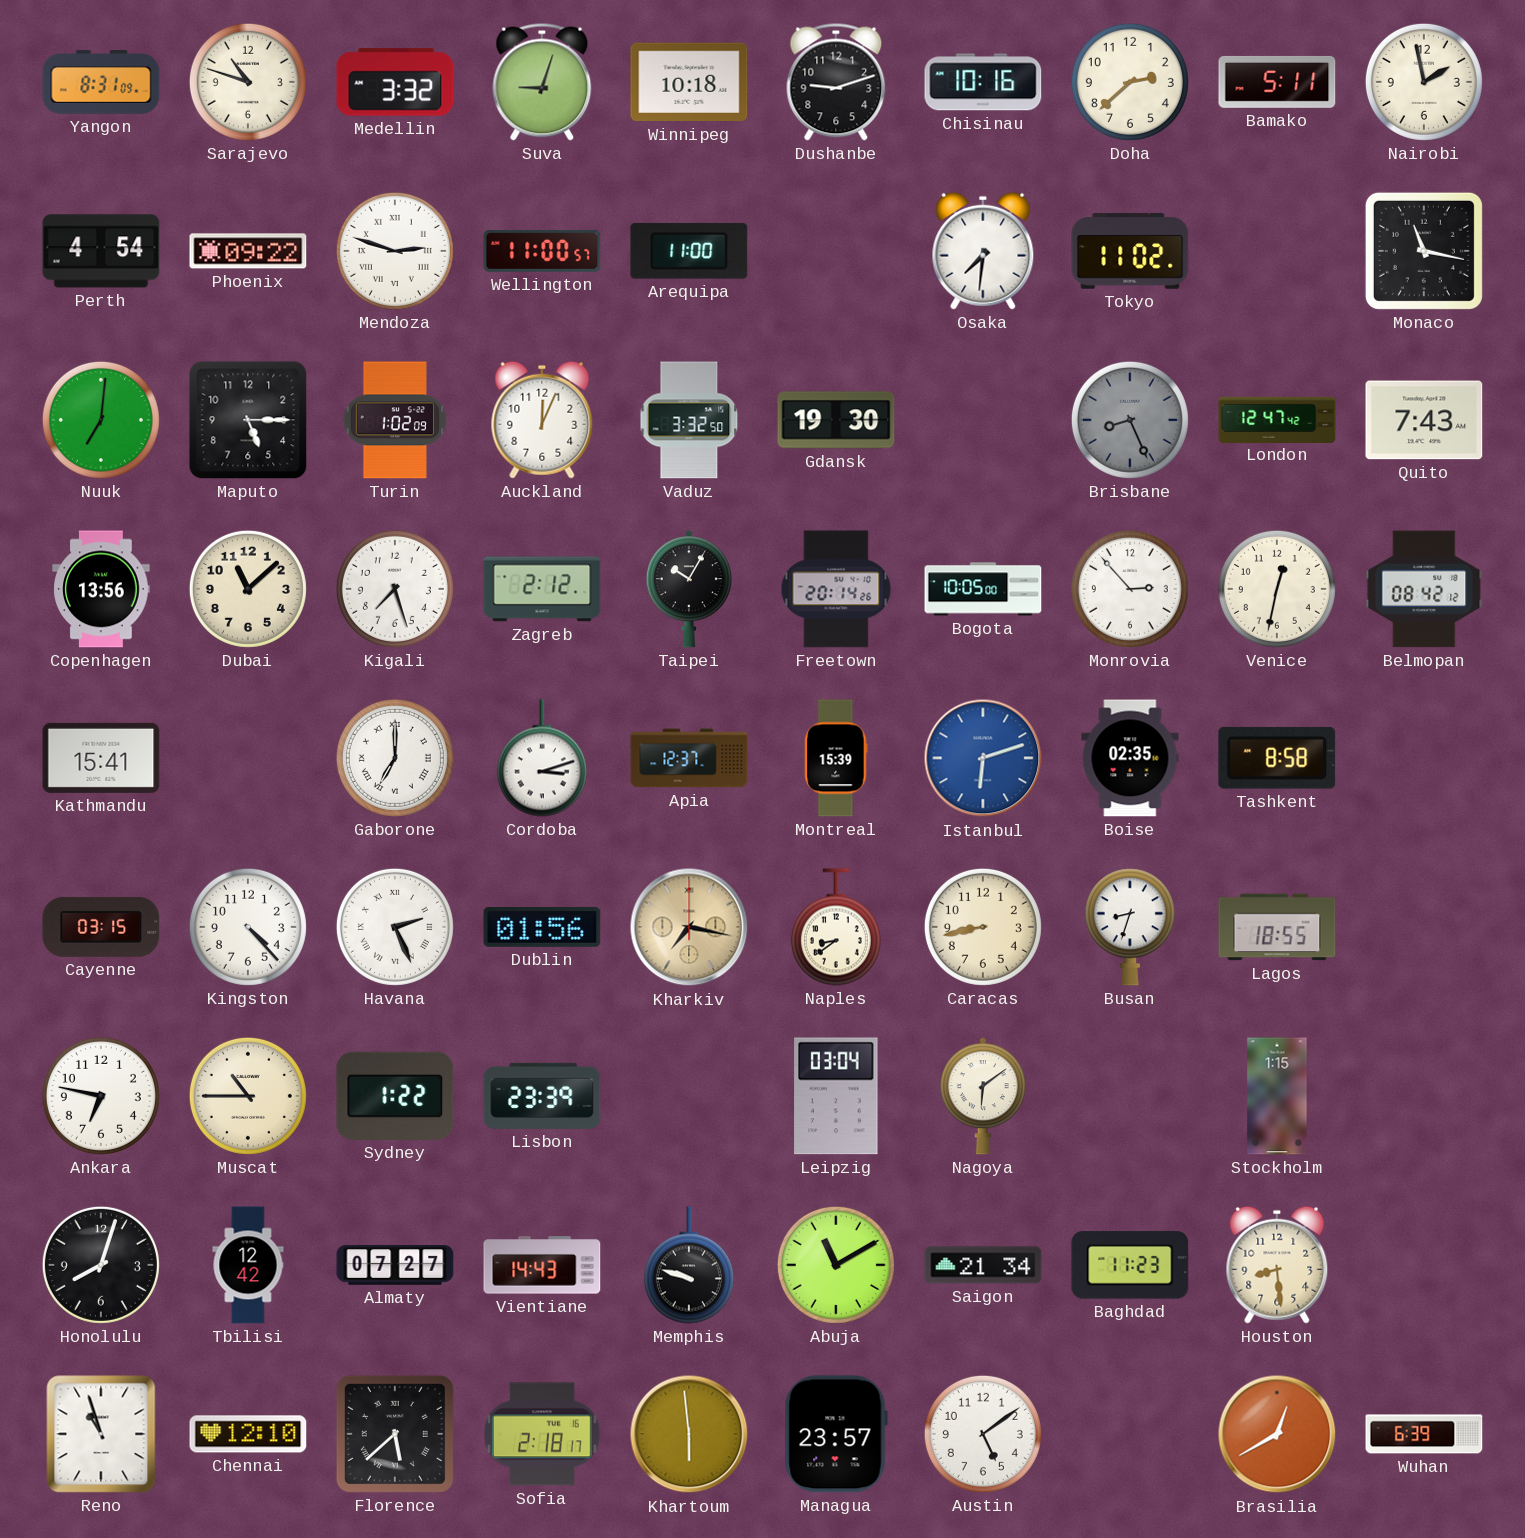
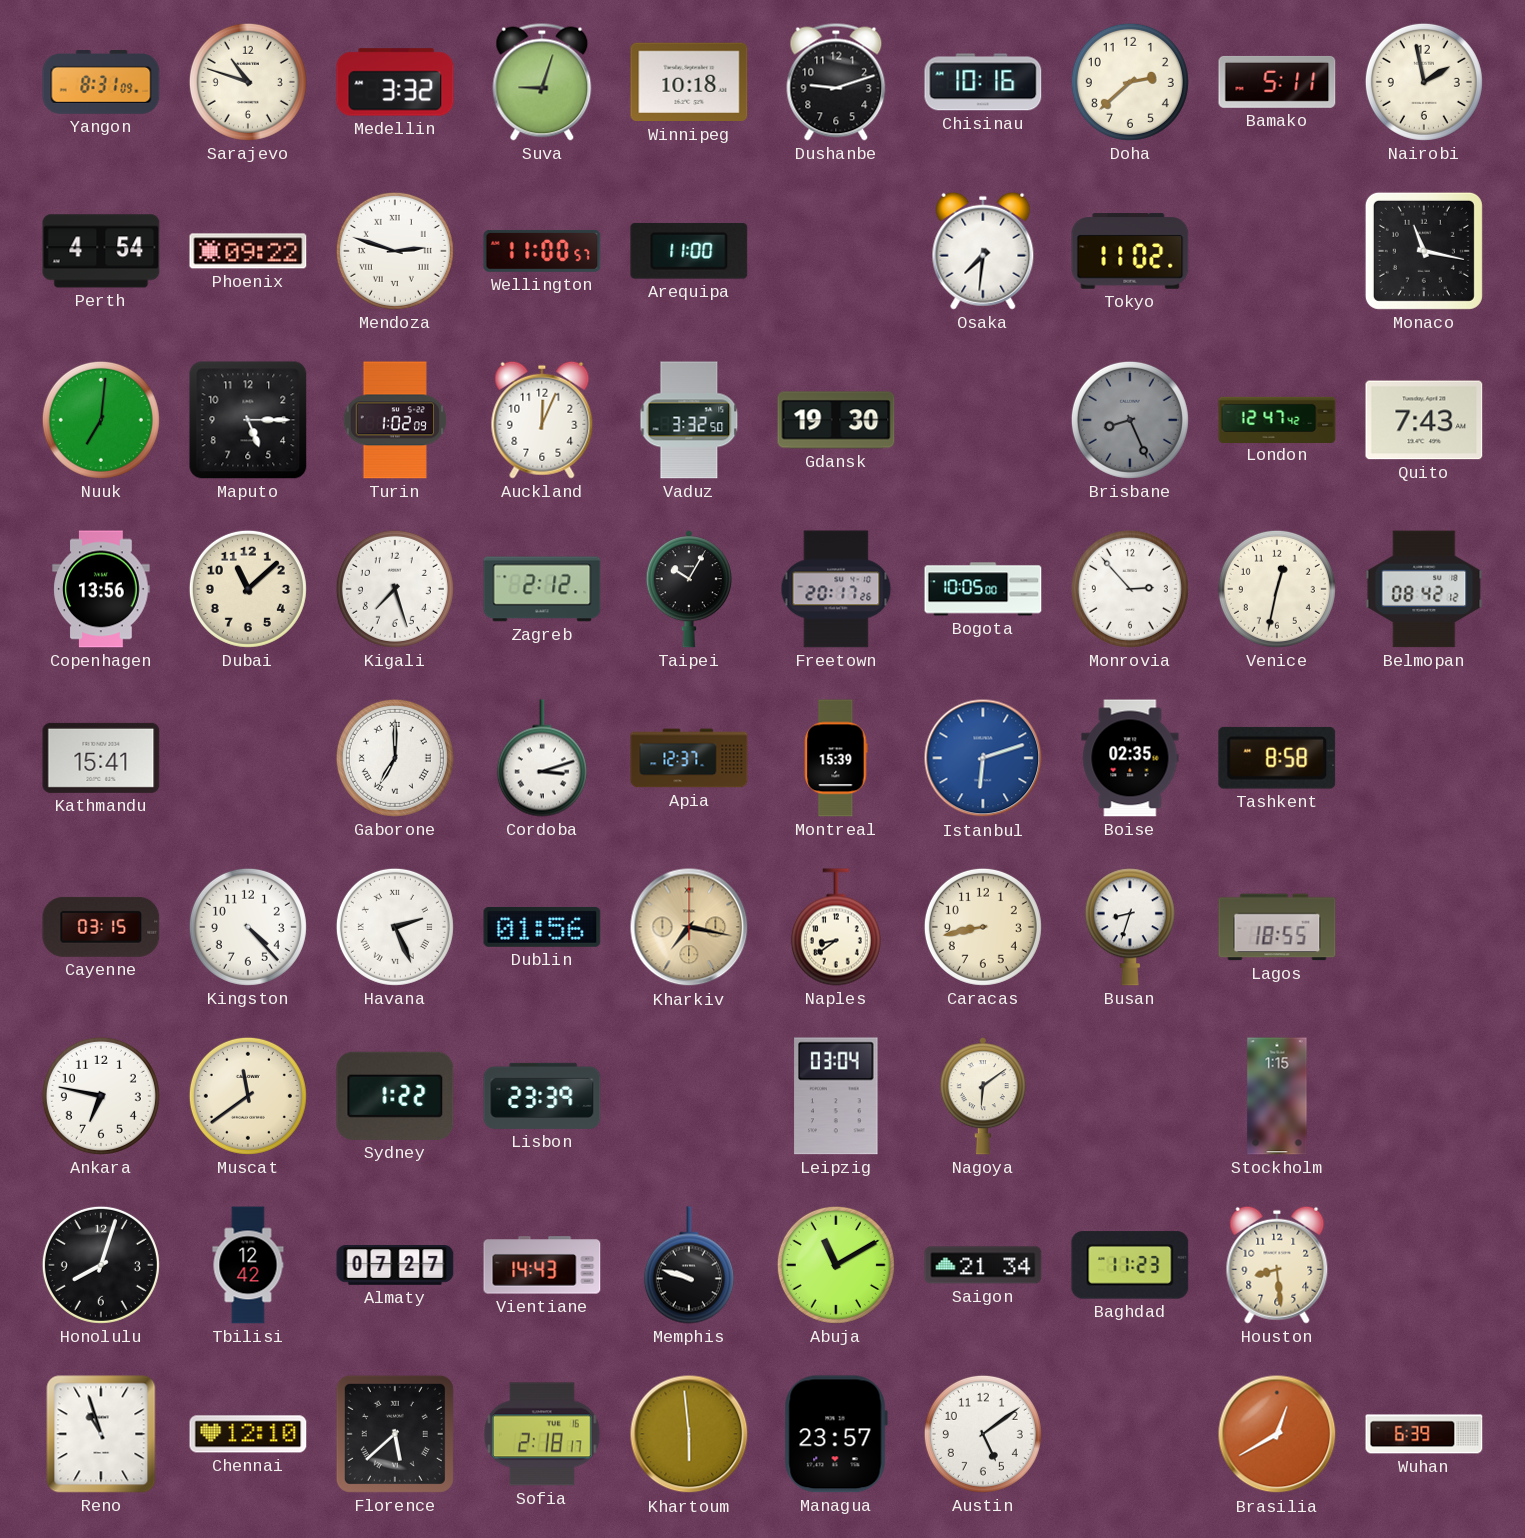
Freetown: 20:14 -> 20:17
Muscat: 10:45 -> 11:39
